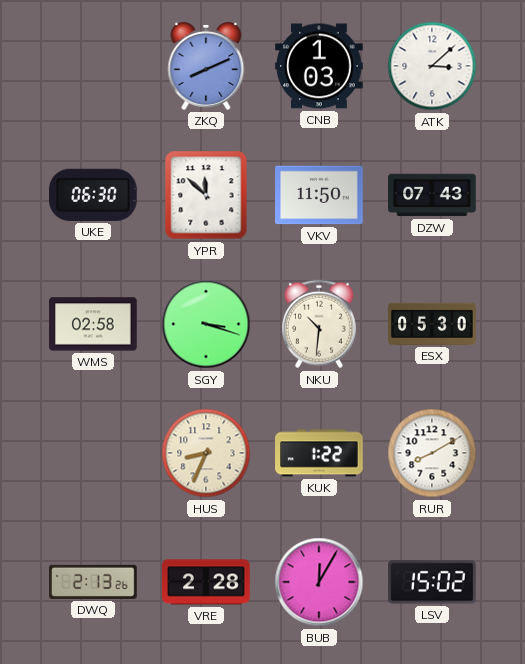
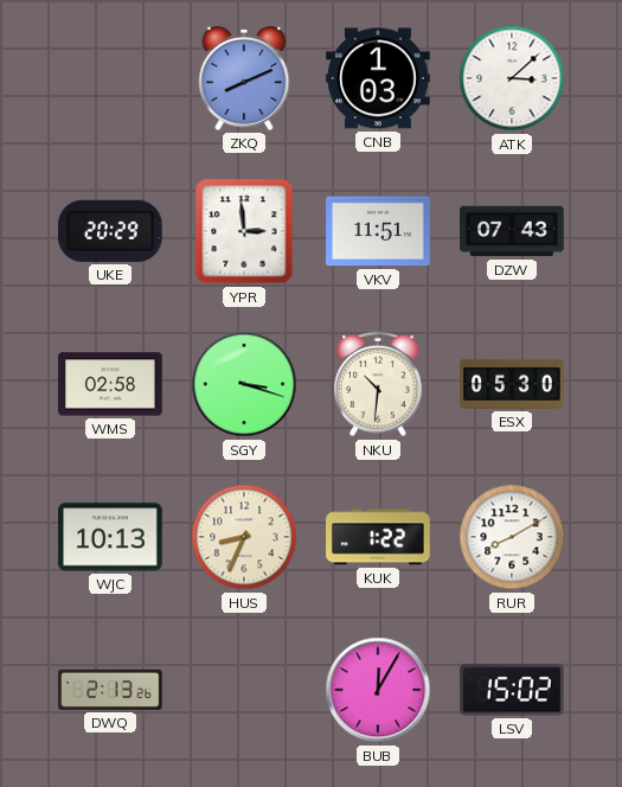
UKE: 06:30 -> 20:29
YPR: 11:52 -> 2:59
VKV: 11:50 -> 11:51
WJC: none -> 10:13
VRE: 2:28 -> none
